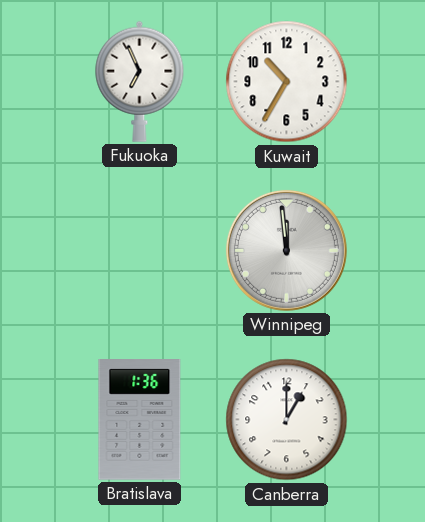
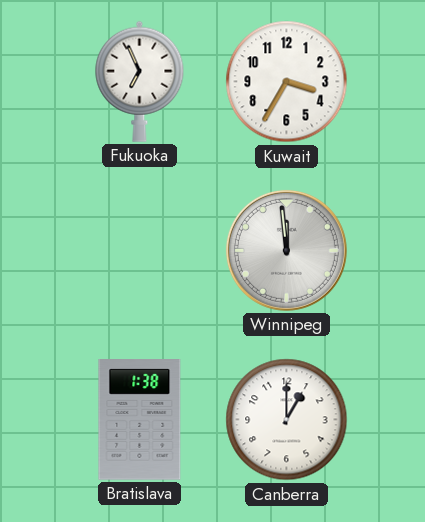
Kuwait: 10:35 -> 3:35
Bratislava: 1:36 -> 1:38
